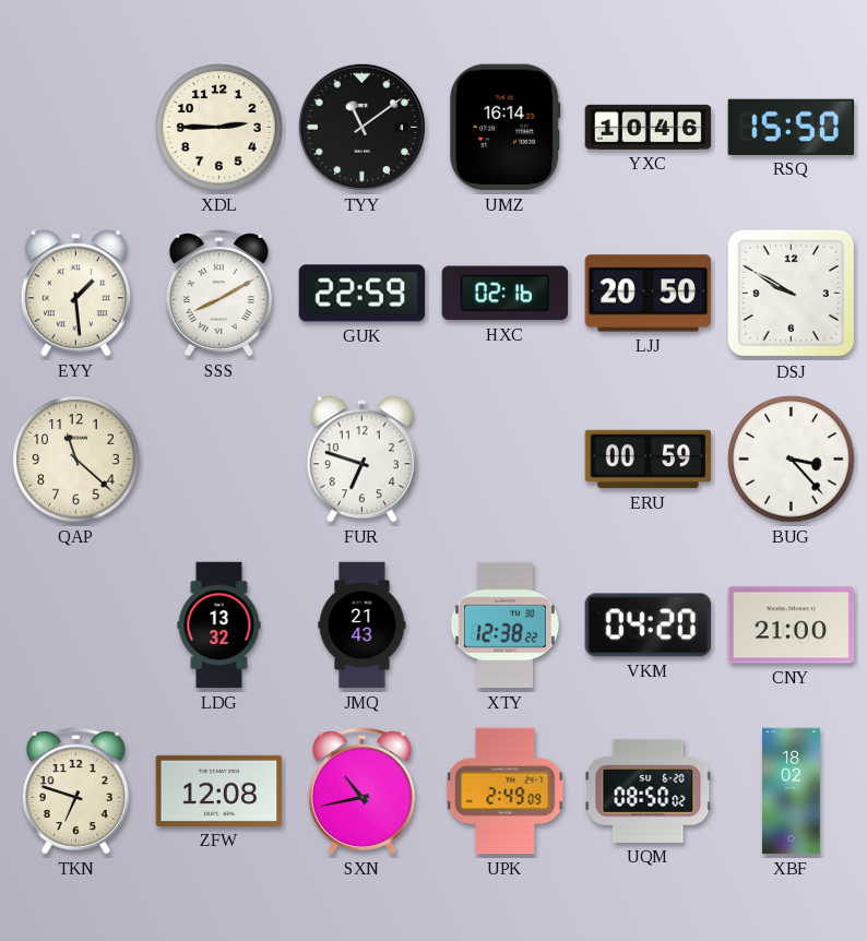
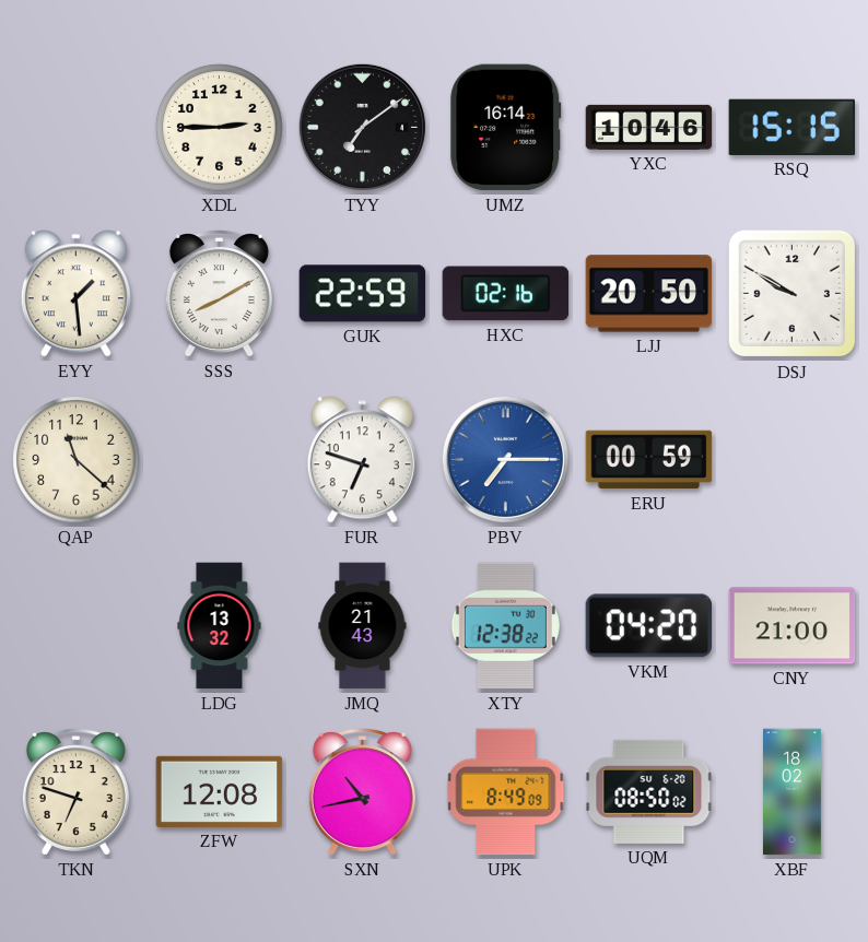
TYY: 11:09 -> 7:09
RSQ: 15:50 -> 15:15
PBV: none -> 7:15
BUG: 3:23 -> none
UPK: 2:49 -> 8:49
